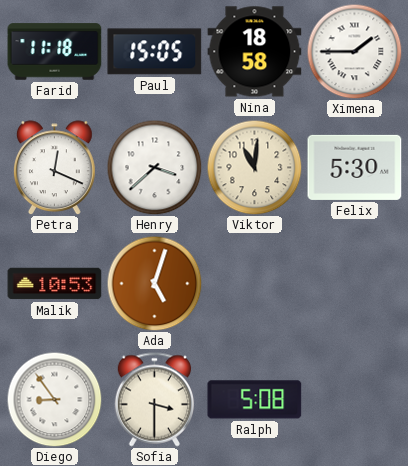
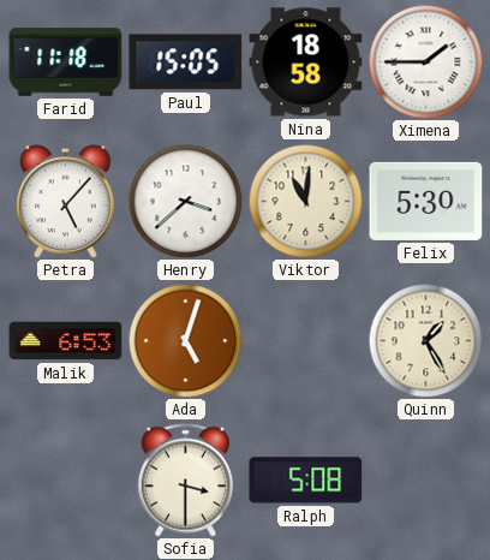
Petra: 12:19 -> 5:07
Malik: 10:53 -> 6:53
Quinn: none -> 1:25
Diego: 8:54 -> none
